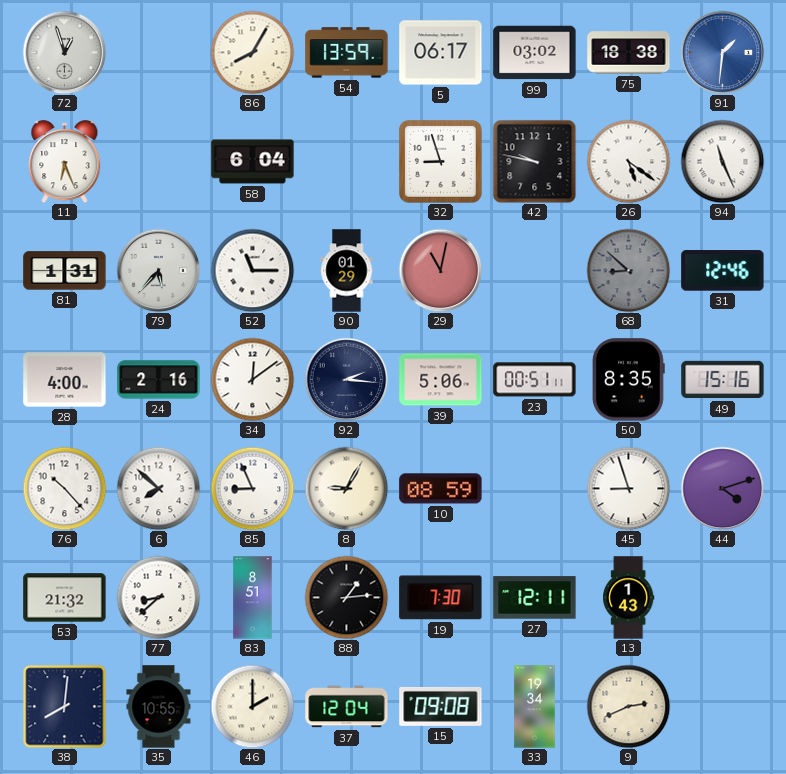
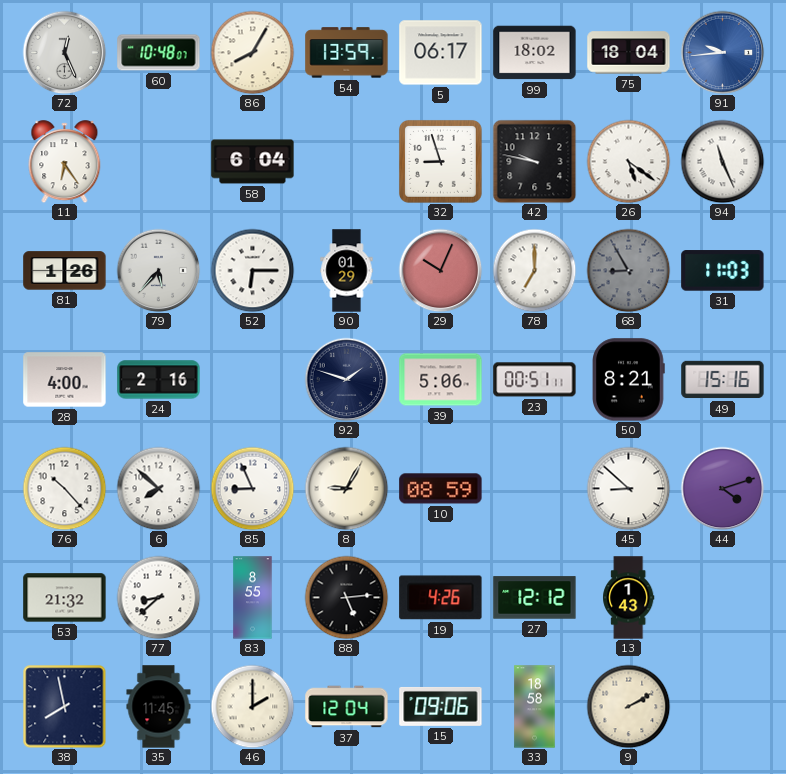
72: 12:57 -> 12:26
60: none -> 10:48
99: 03:02 -> 18:02
75: 18:38 -> 18:04
91: 1:31 -> 9:44
11: 6:26 -> 6:24
81: 1:31 -> 1:26
52: 11:15 -> 6:15
29: 11:02 -> 10:04
78: none -> 7:00
68: 8:52 -> 8:55
31: 12:46 -> 11:03
34: 12:09 -> none
92: 2:16 -> 1:48
50: 8:35 -> 8:21
45: 8:57 -> 8:52
83: 8:51 -> 8:55
88: 1:14 -> 5:14
19: 7:30 -> 4:26
27: 12:11 -> 12:12
38: 8:01 -> 7:58
35: 10:55 -> 11:45
15: 09:08 -> 09:06
33: 19:34 -> 18:58
9: 2:41 -> 2:10
